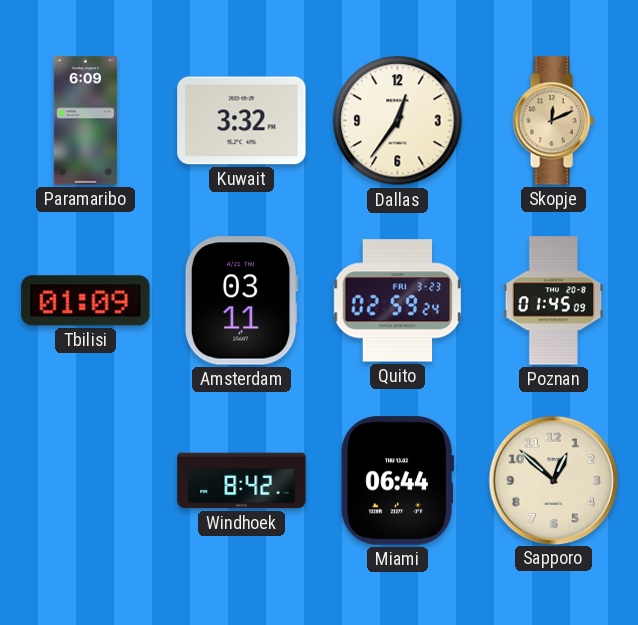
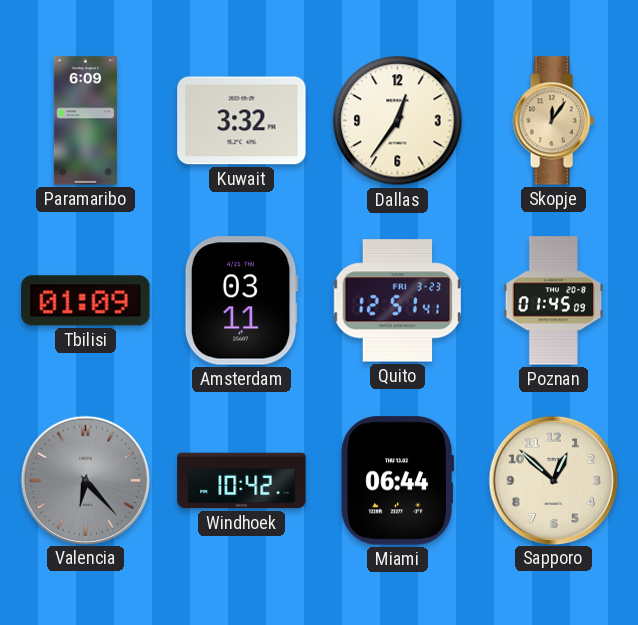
Skopje: 12:11 -> 12:06
Quito: 02:59 -> 12:51
Valencia: none -> 6:23
Windhoek: 8:42 -> 10:42
